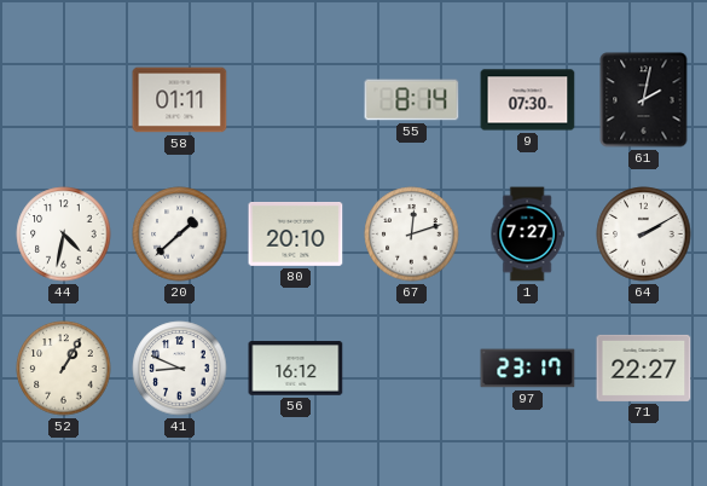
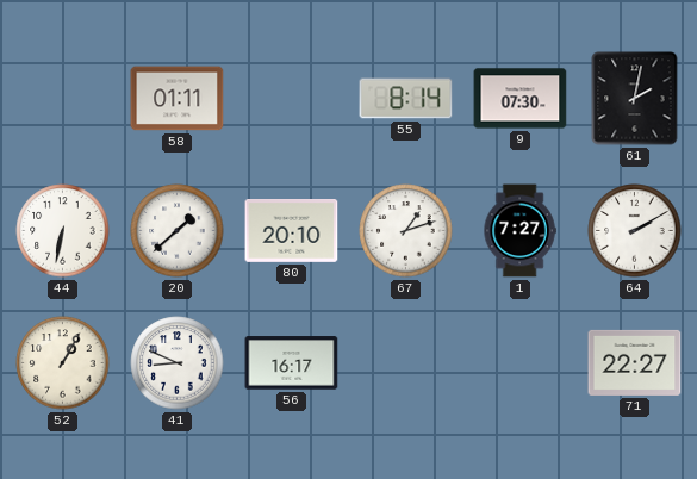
44: 4:32 -> 6:32
67: 12:12 -> 1:12
56: 16:12 -> 16:17
97: 23:17 -> none
